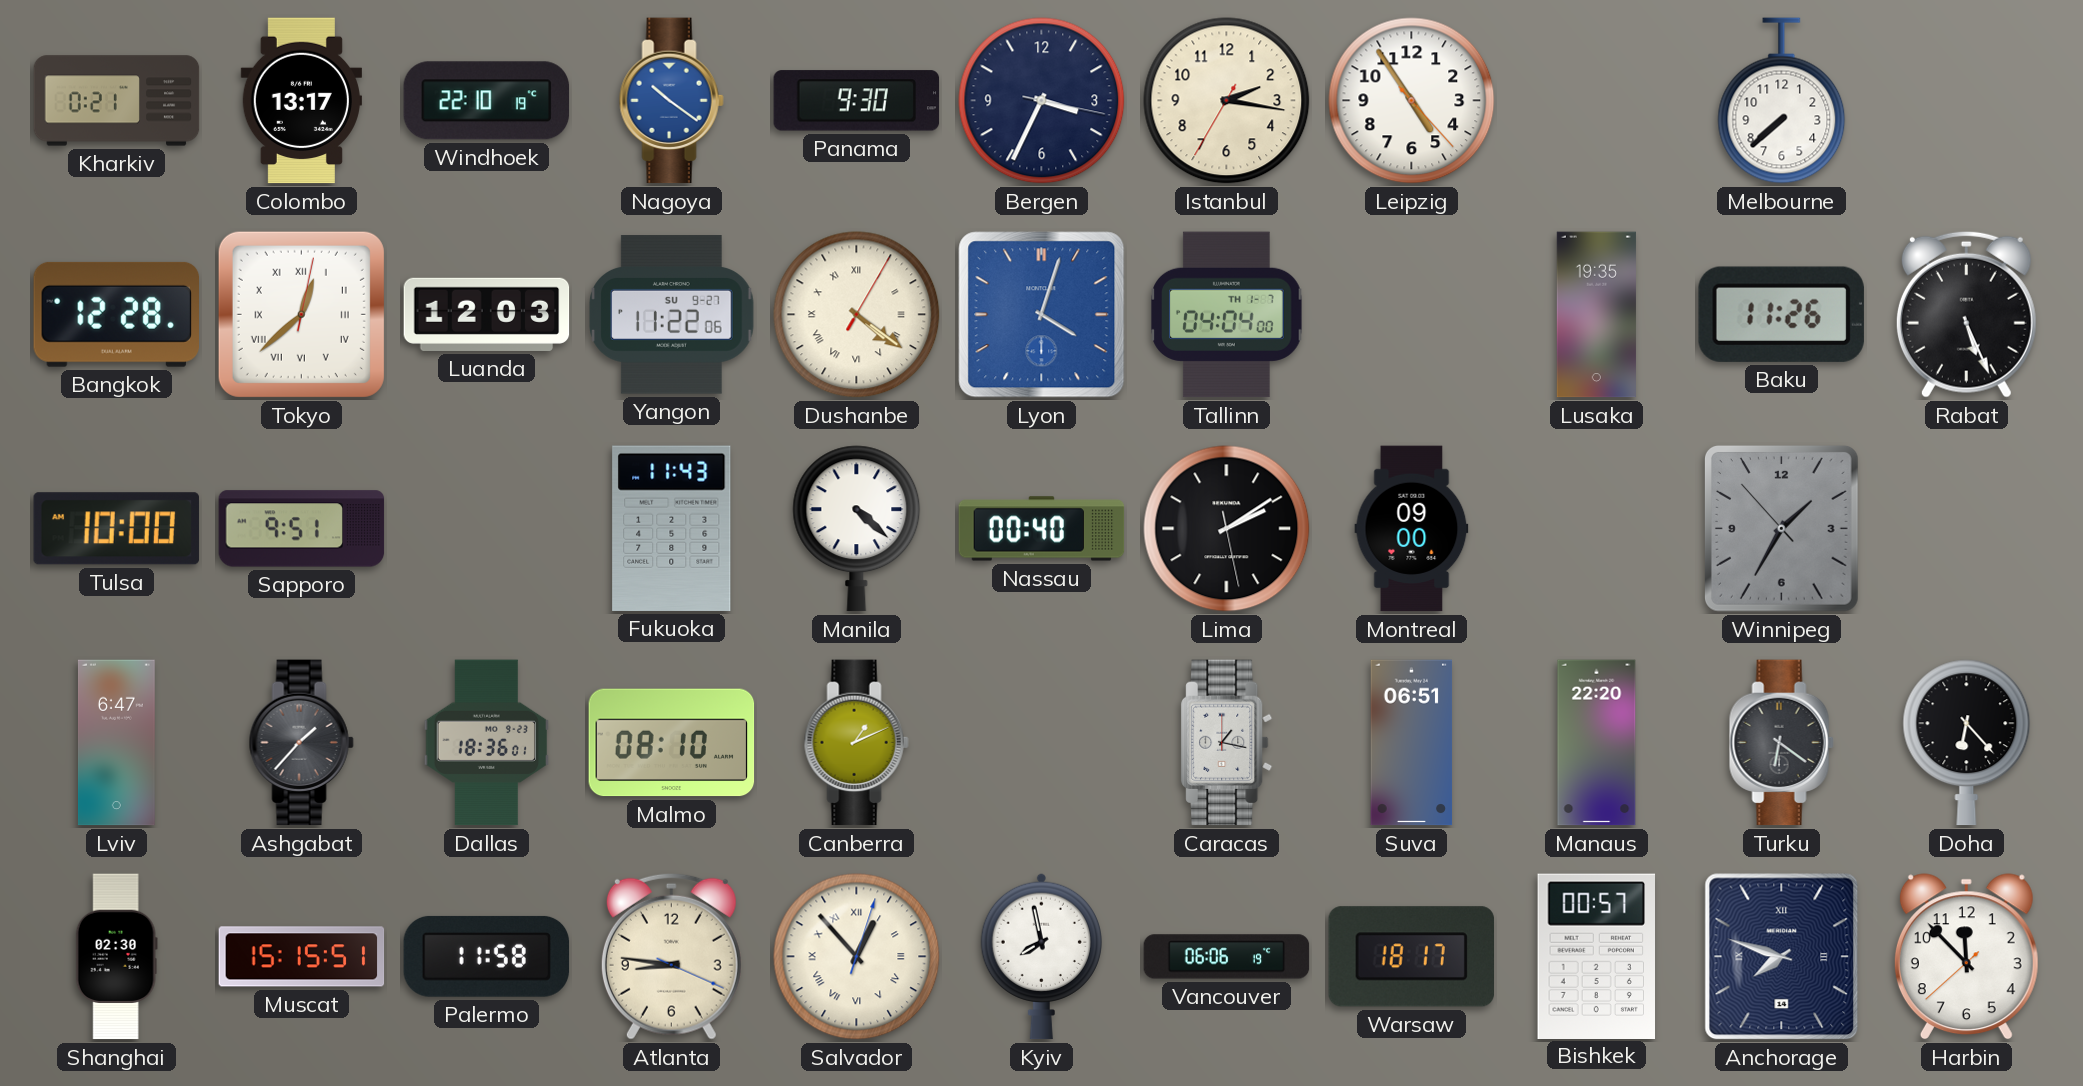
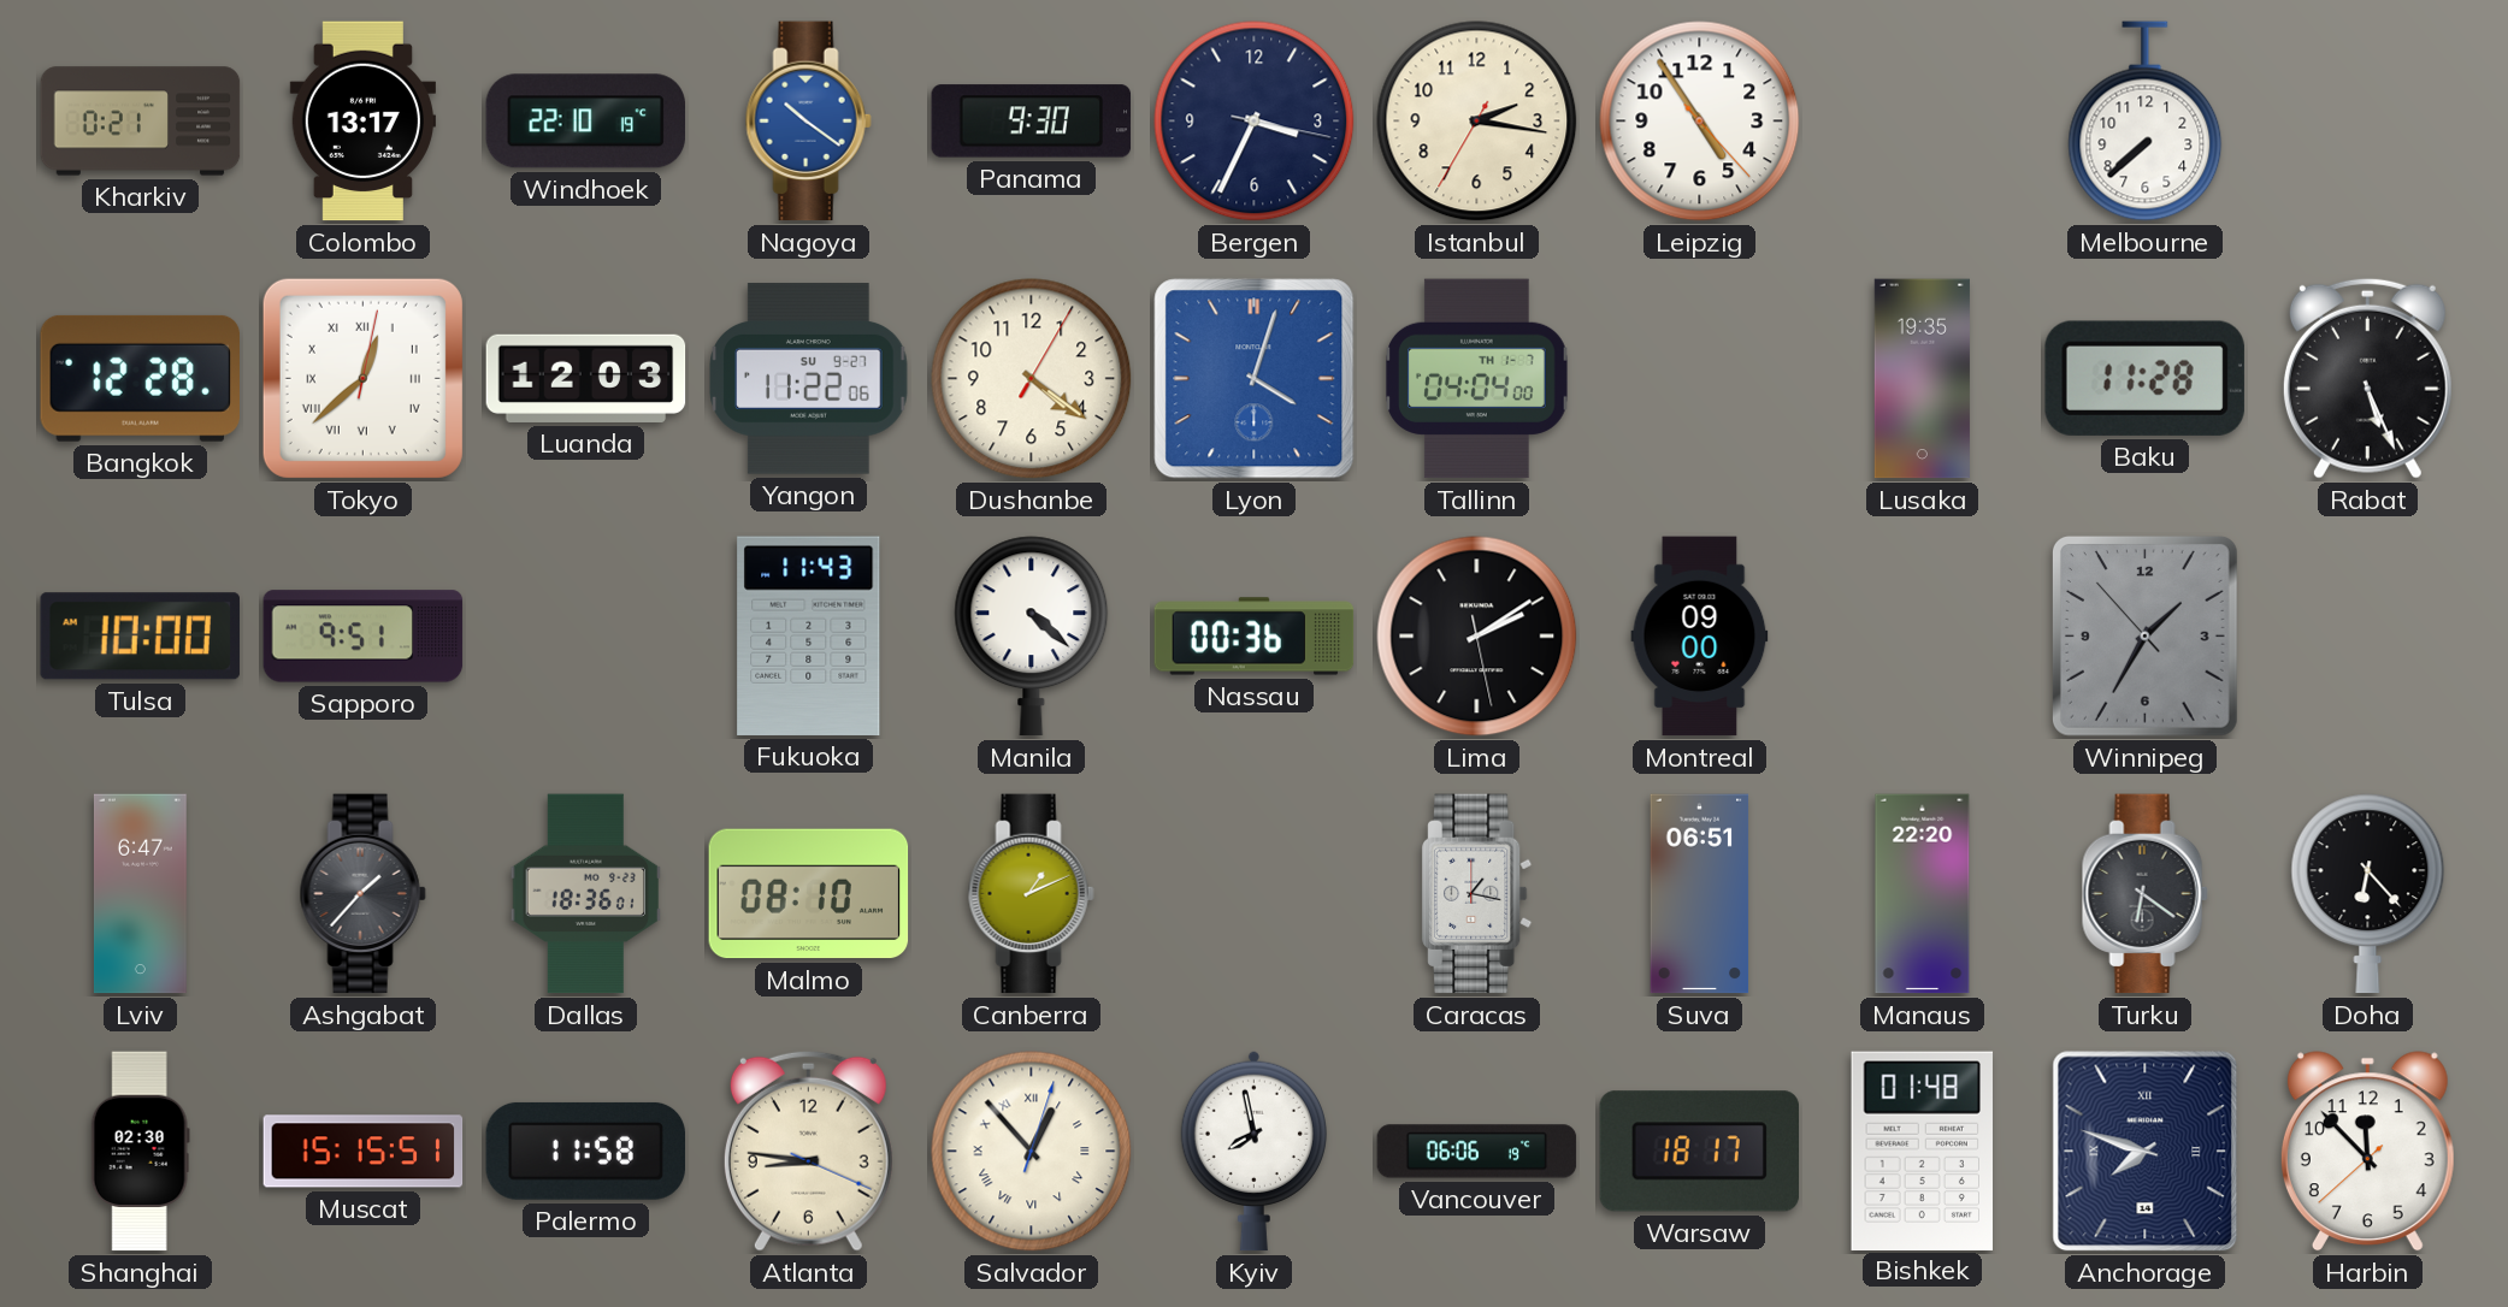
Dushanbe numerals: Roman -> Arabic
Baku: 11:26 -> 11:28
Nassau: 00:40 -> 00:36
Bishkek: 00:57 -> 01:48
